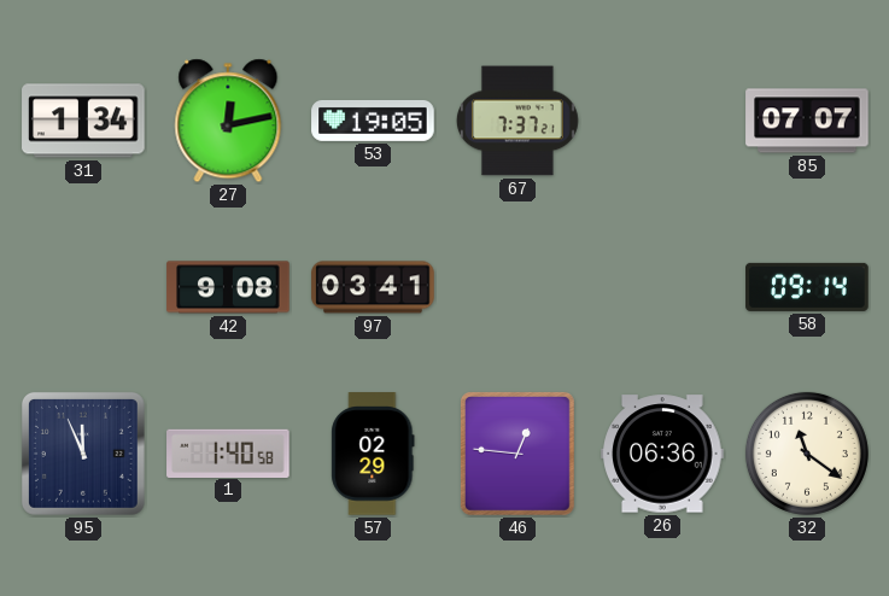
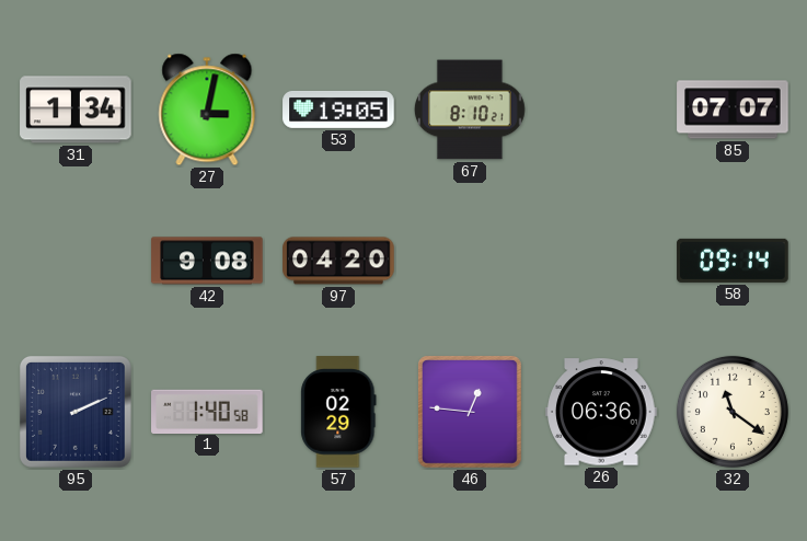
27: 12:13 -> 3:02
67: 7:37 -> 8:10
97: 03:41 -> 04:20
95: 11:56 -> 2:11
